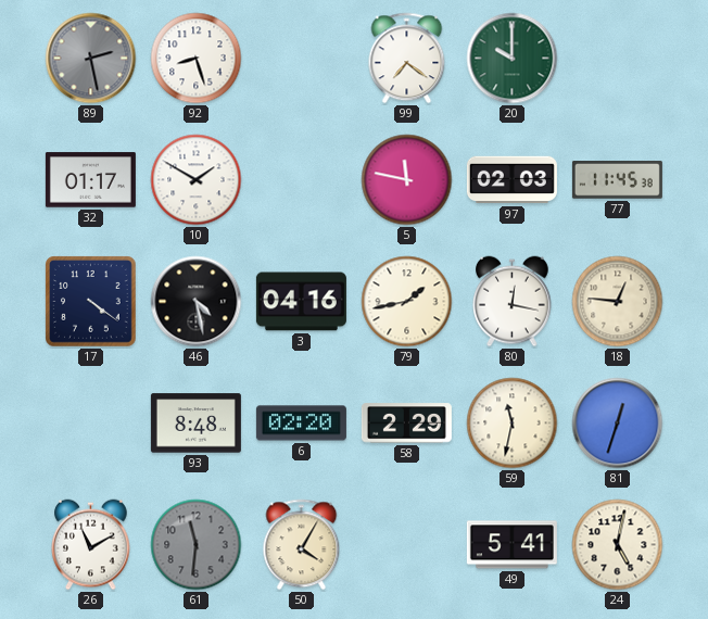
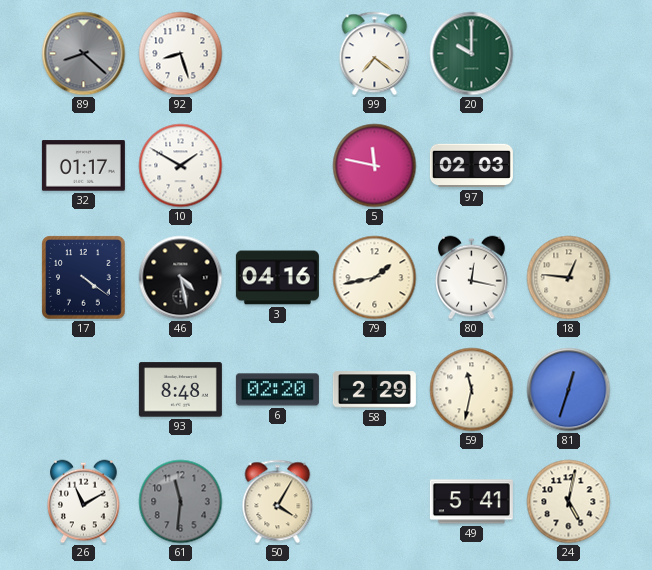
89: 2:28 -> 8:22
77: 11:45 -> none
